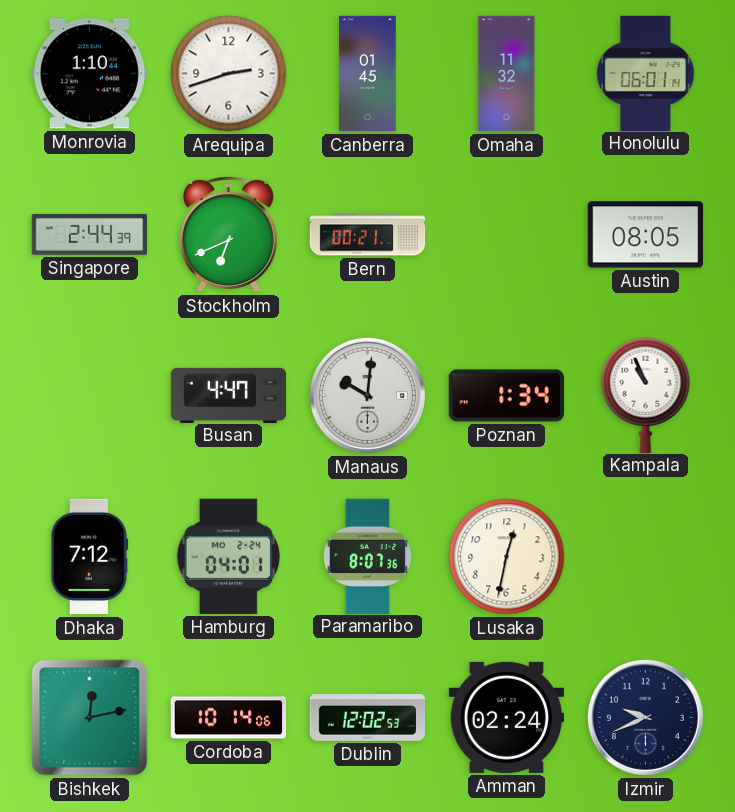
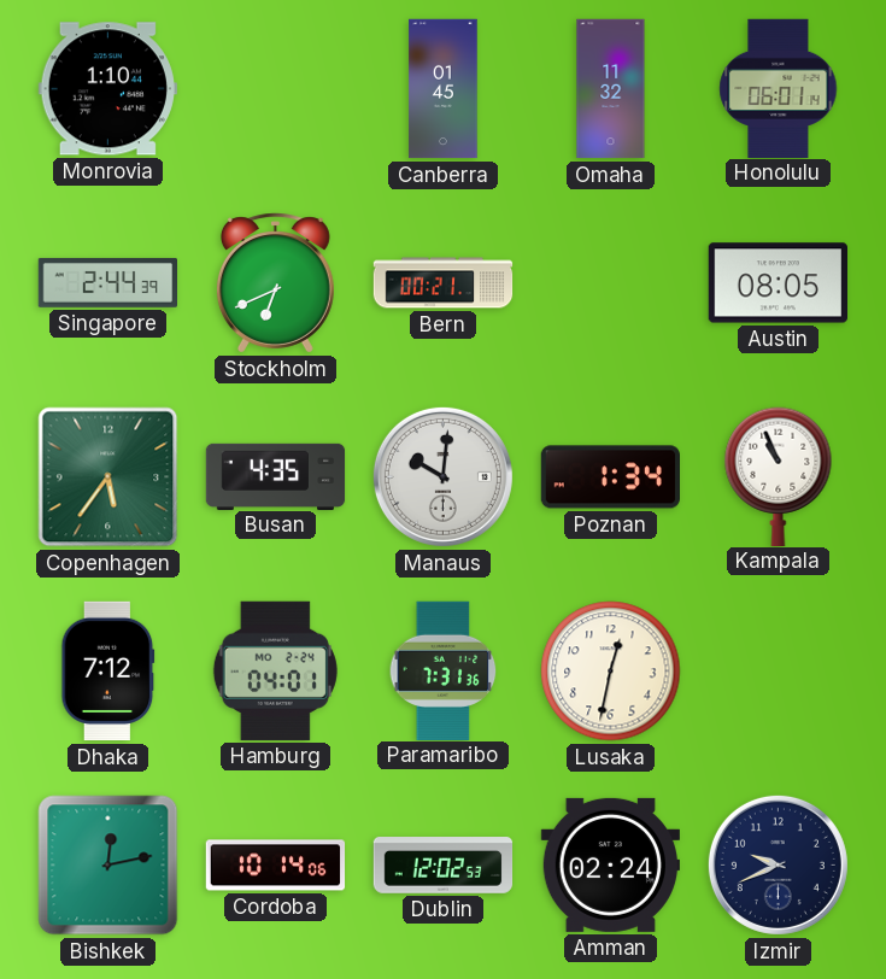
Arequipa: 2:42 -> none
Copenhagen: none -> 5:36
Busan: 4:47 -> 4:35
Paramaribo: 8:07 -> 7:31
